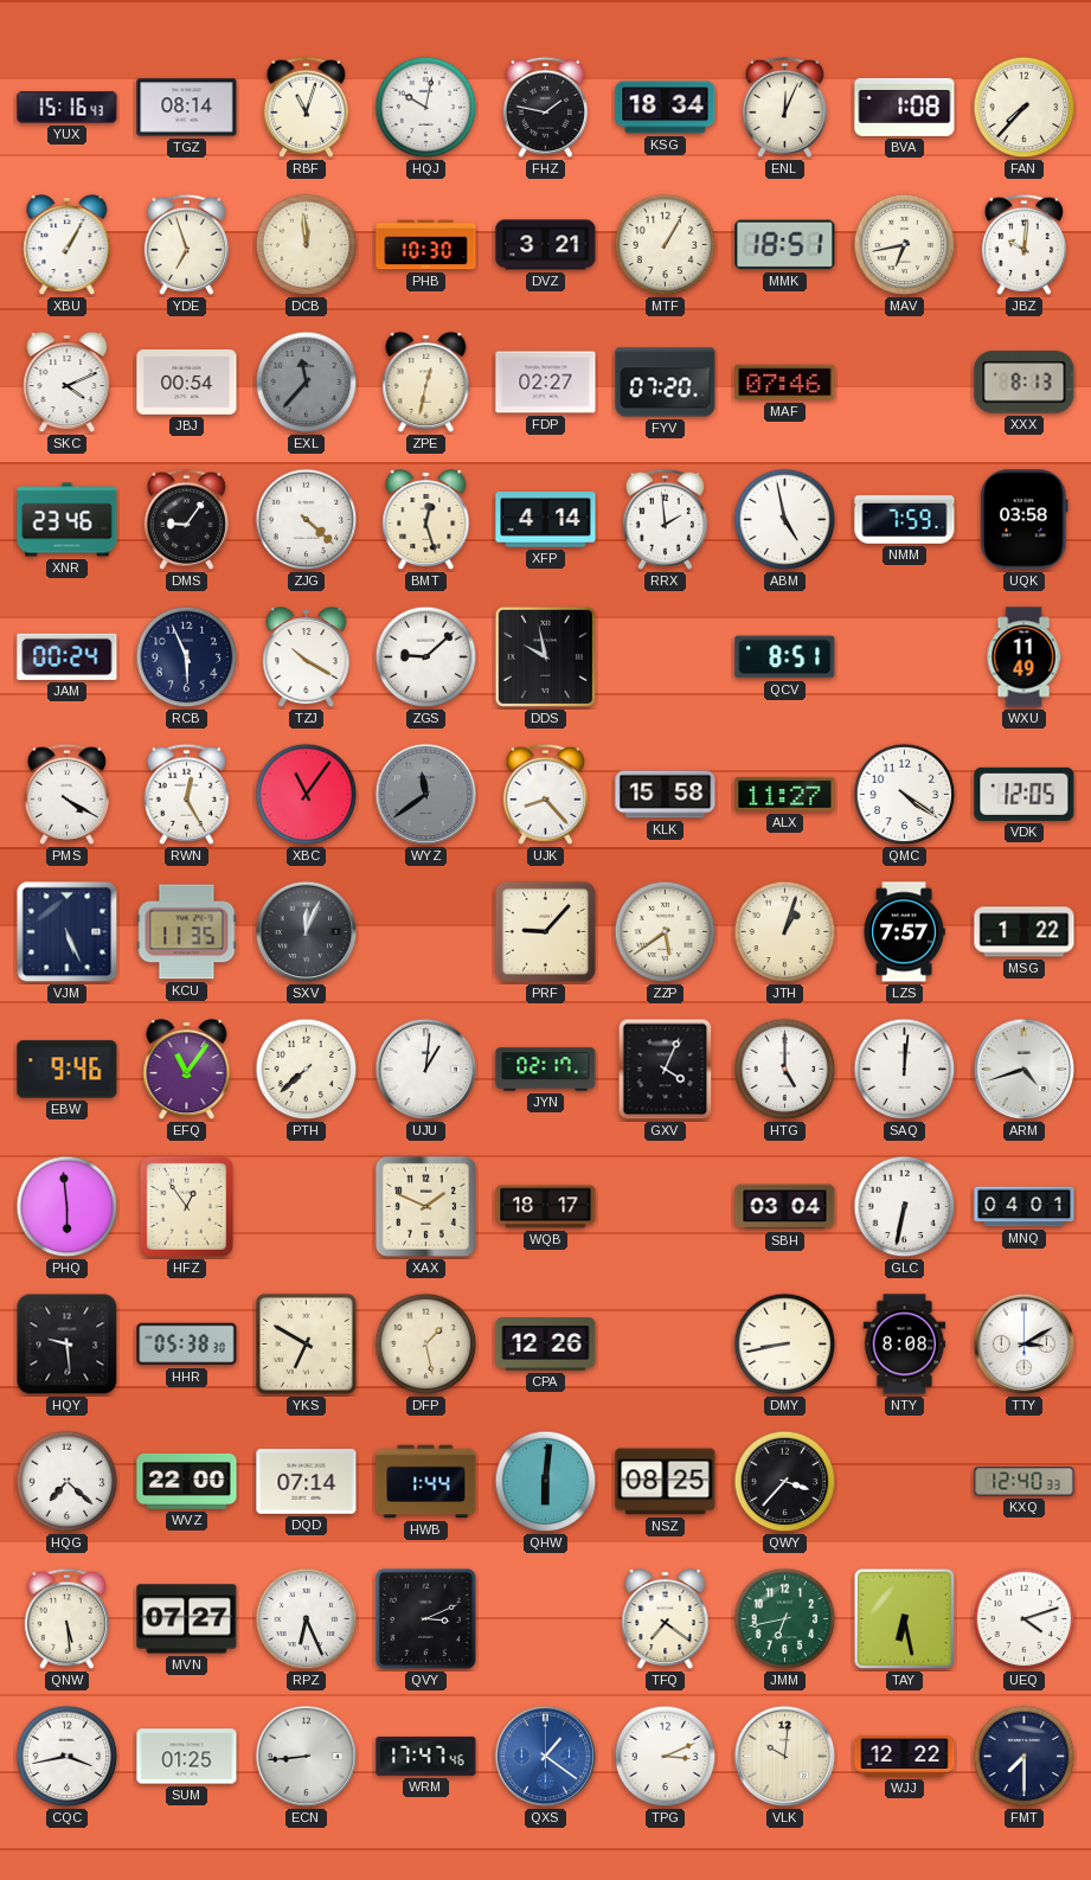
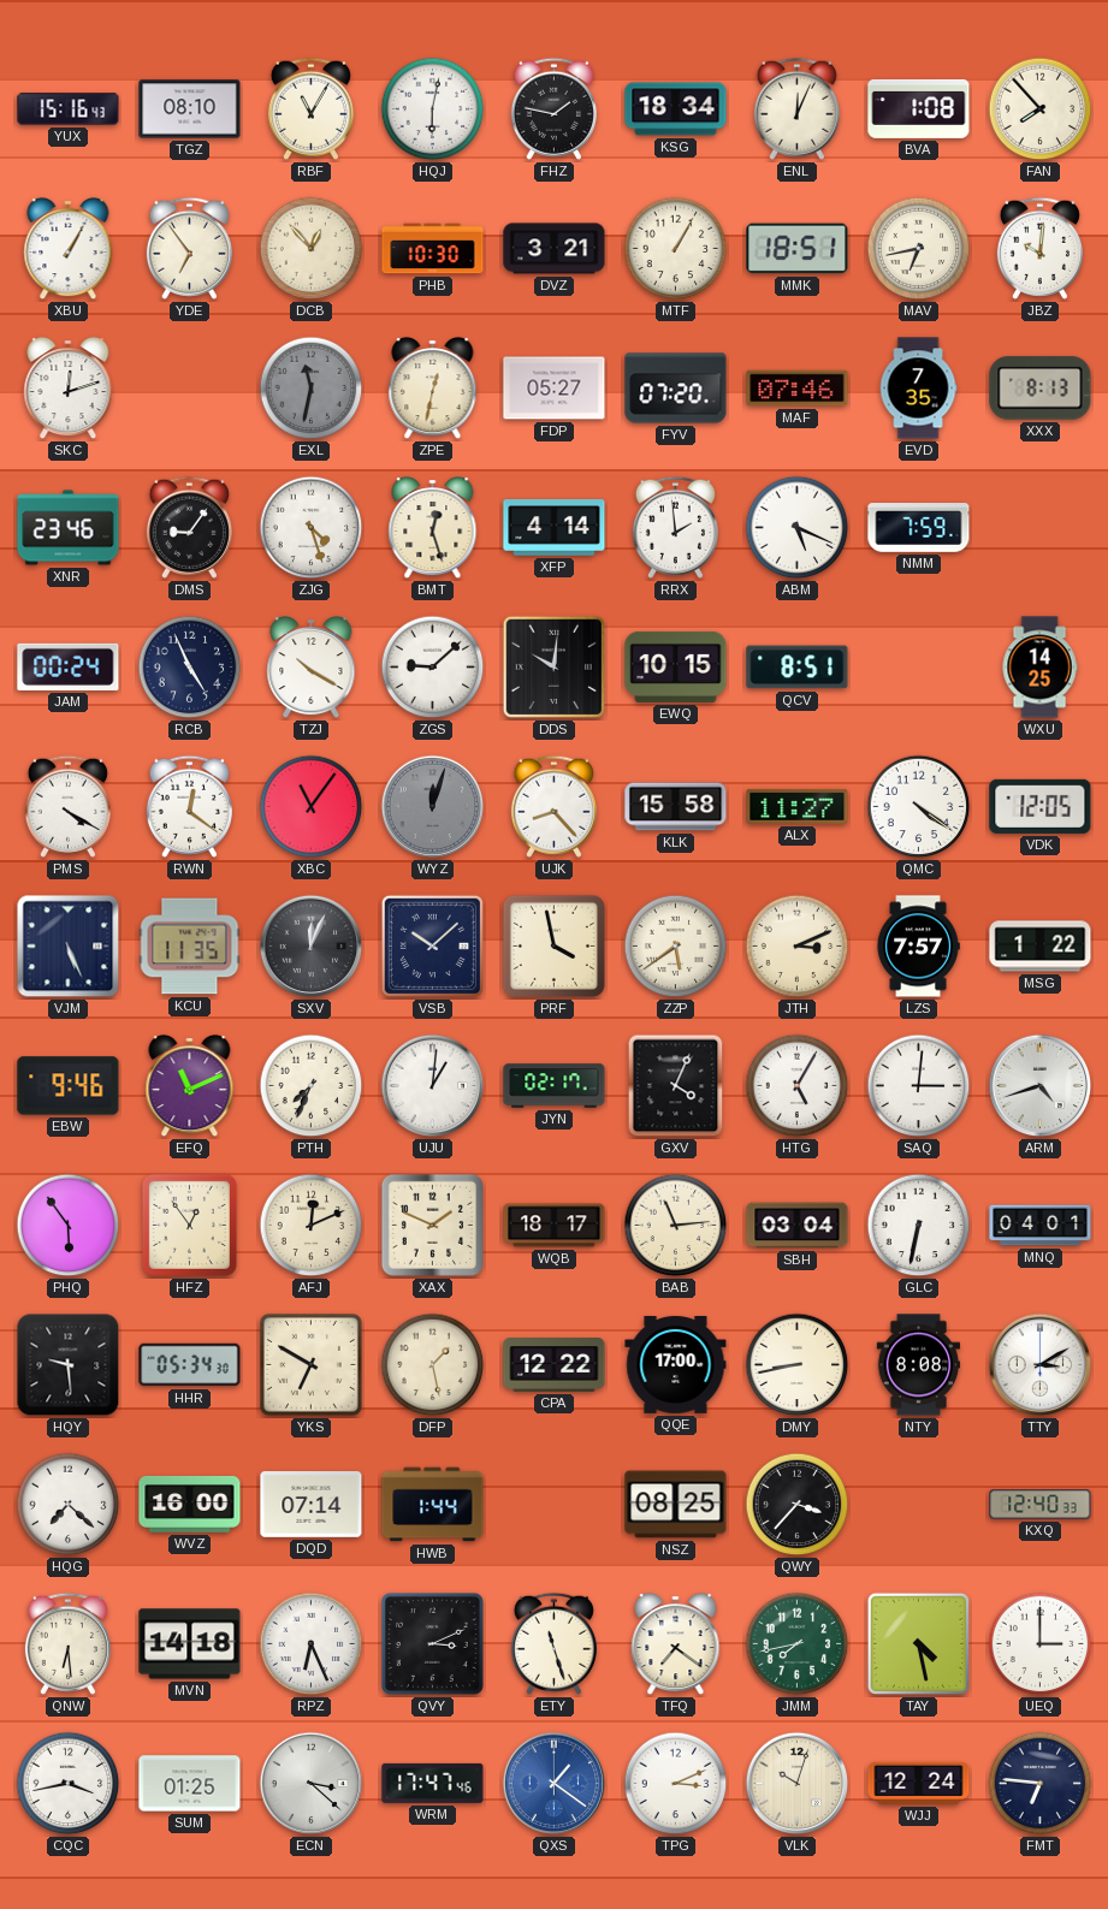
TGZ: 08:14 -> 08:10
RBF: 11:03 -> 11:05
HQJ: 10:02 -> 6:02
FAN: 7:37 -> 7:53
YDE: 6:57 -> 6:54
DCB: 11:59 -> 12:53
SKC: 4:11 -> 12:12
JBJ: 00:54 -> none
EXL: 11:37 -> 11:32
FDP: 02:27 -> 05:27
EVD: none -> 7:35
ZJG: 4:22 -> 4:27
ABM: 4:58 -> 5:19
UQK: 03:58 -> none
RCB: 5:56 -> 4:56
DDS: 9:58 -> 10:01
EWQ: none -> 10:15
WXU: 11:49 -> 14:25
RWN: 12:25 -> 12:21
WYZ: 11:39 -> 12:03
VSB: none -> 10:08
PRF: 9:07 -> 3:58
JTH: 1:03 -> 3:11
EFQ: 11:06 -> 11:11
PTH: 7:38 -> 7:34
HTG: 5:00 -> 5:05
SAQ: 12:01 -> 3:01
PHQ: 5:59 -> 5:54
AFJ: none -> 12:11
BAB: none -> 11:14
HHR: 05:38 -> 05:34
CPA: 12:26 -> 12:22
QQE: none -> 17:00
WVZ: 22:00 -> 16:00
QHW: 6:01 -> none
QNW: 5:29 -> 6:29
MVN: 07:27 -> 14:18
ETY: none -> 11:27
JMM: 6:43 -> 7:43
TAY: 6:28 -> 4:28
UEQ: 4:12 -> 3:00
ECN: 8:44 -> 3:22
VLK: 10:01 -> 10:03
WJJ: 12:22 -> 12:24
FMT: 7:30 -> 6:46
